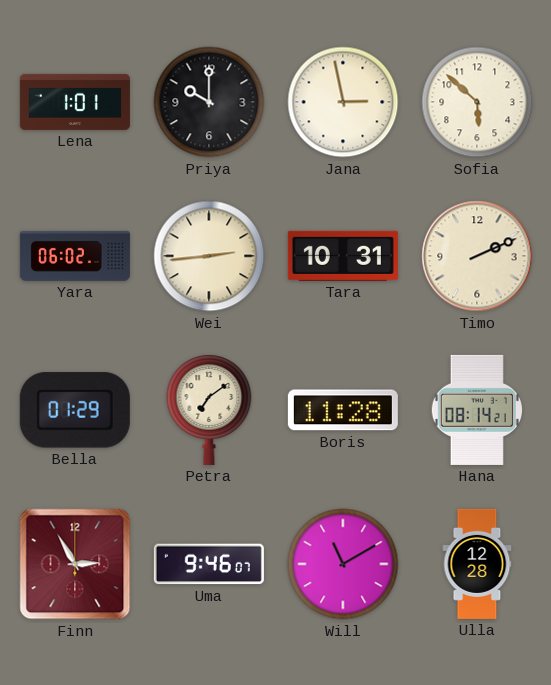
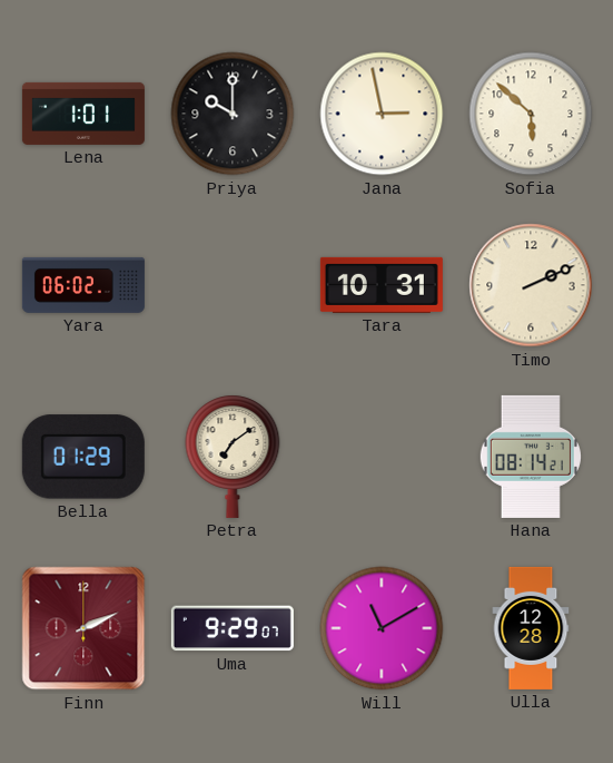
Wei: 2:44 -> none
Boris: 11:28 -> none
Finn: 2:55 -> 2:11
Uma: 9:46 -> 9:29
